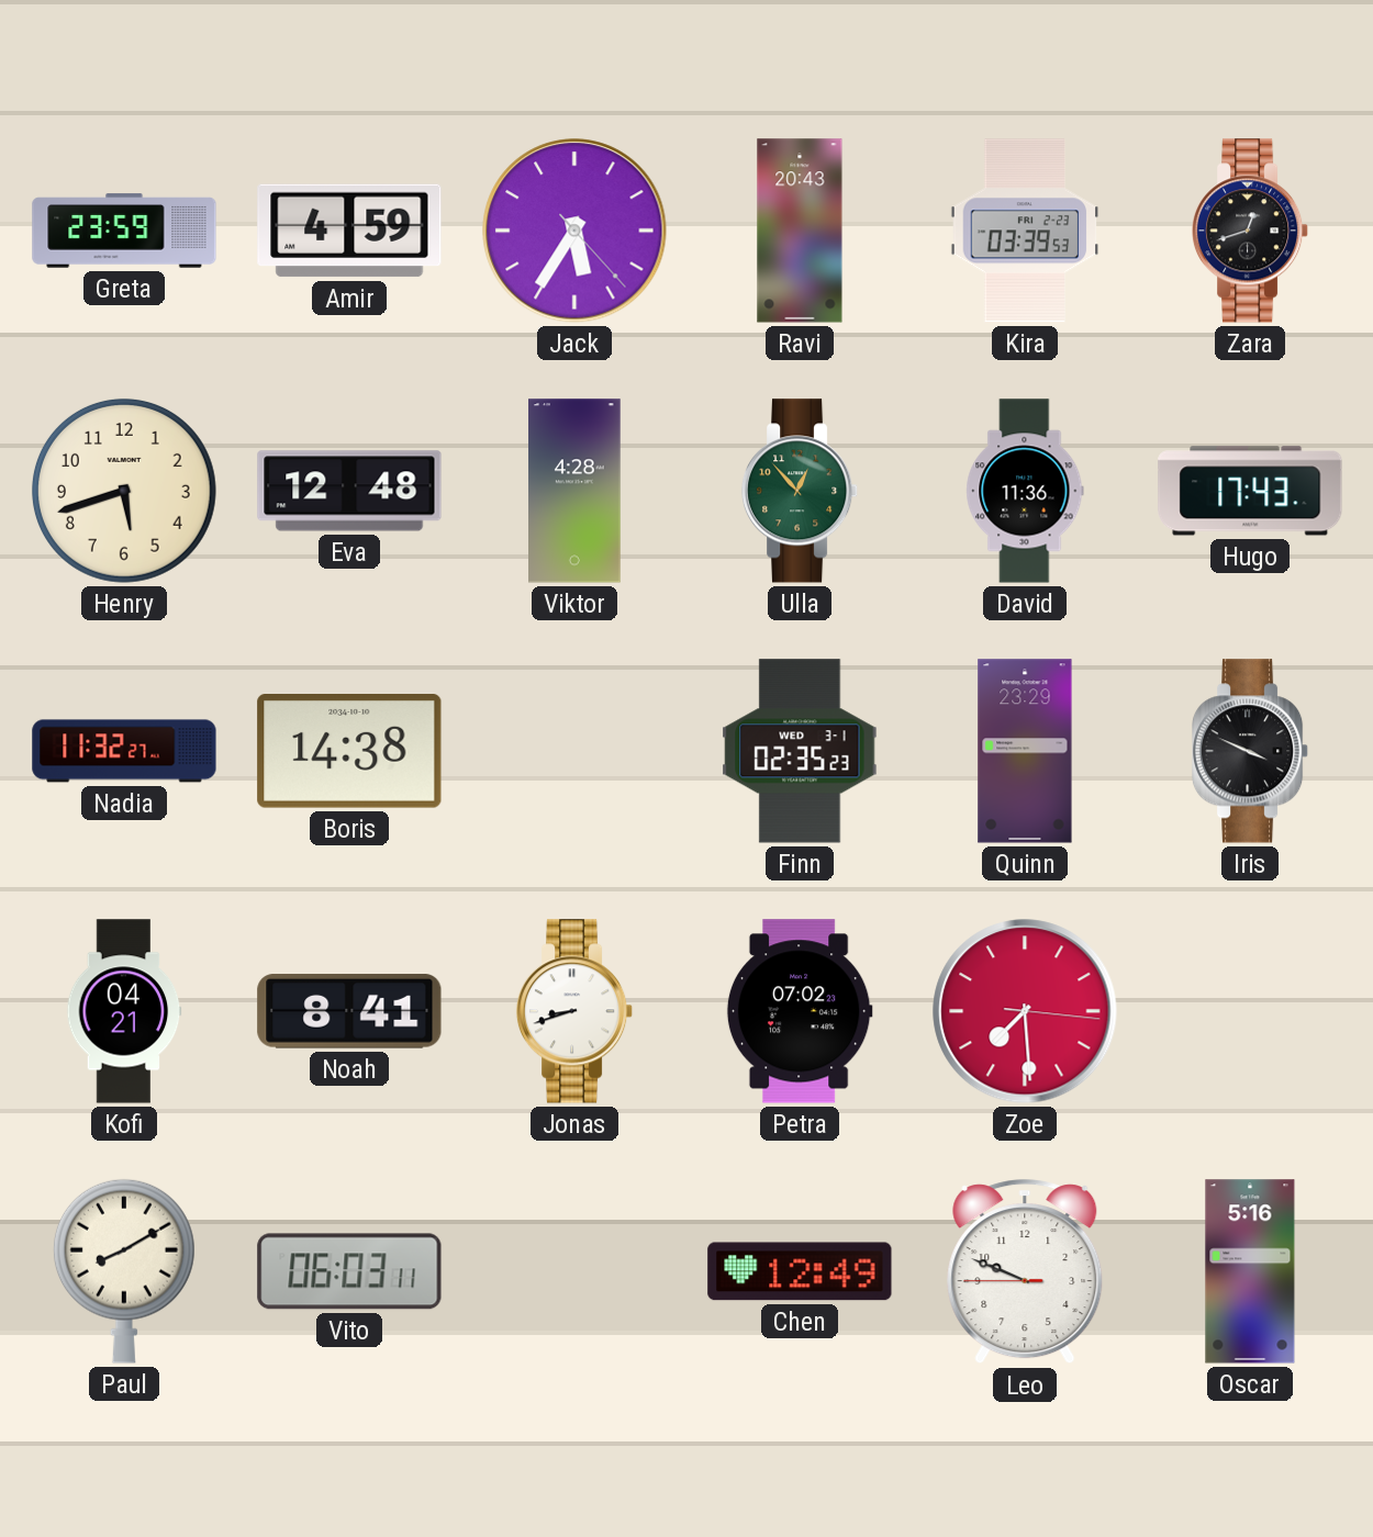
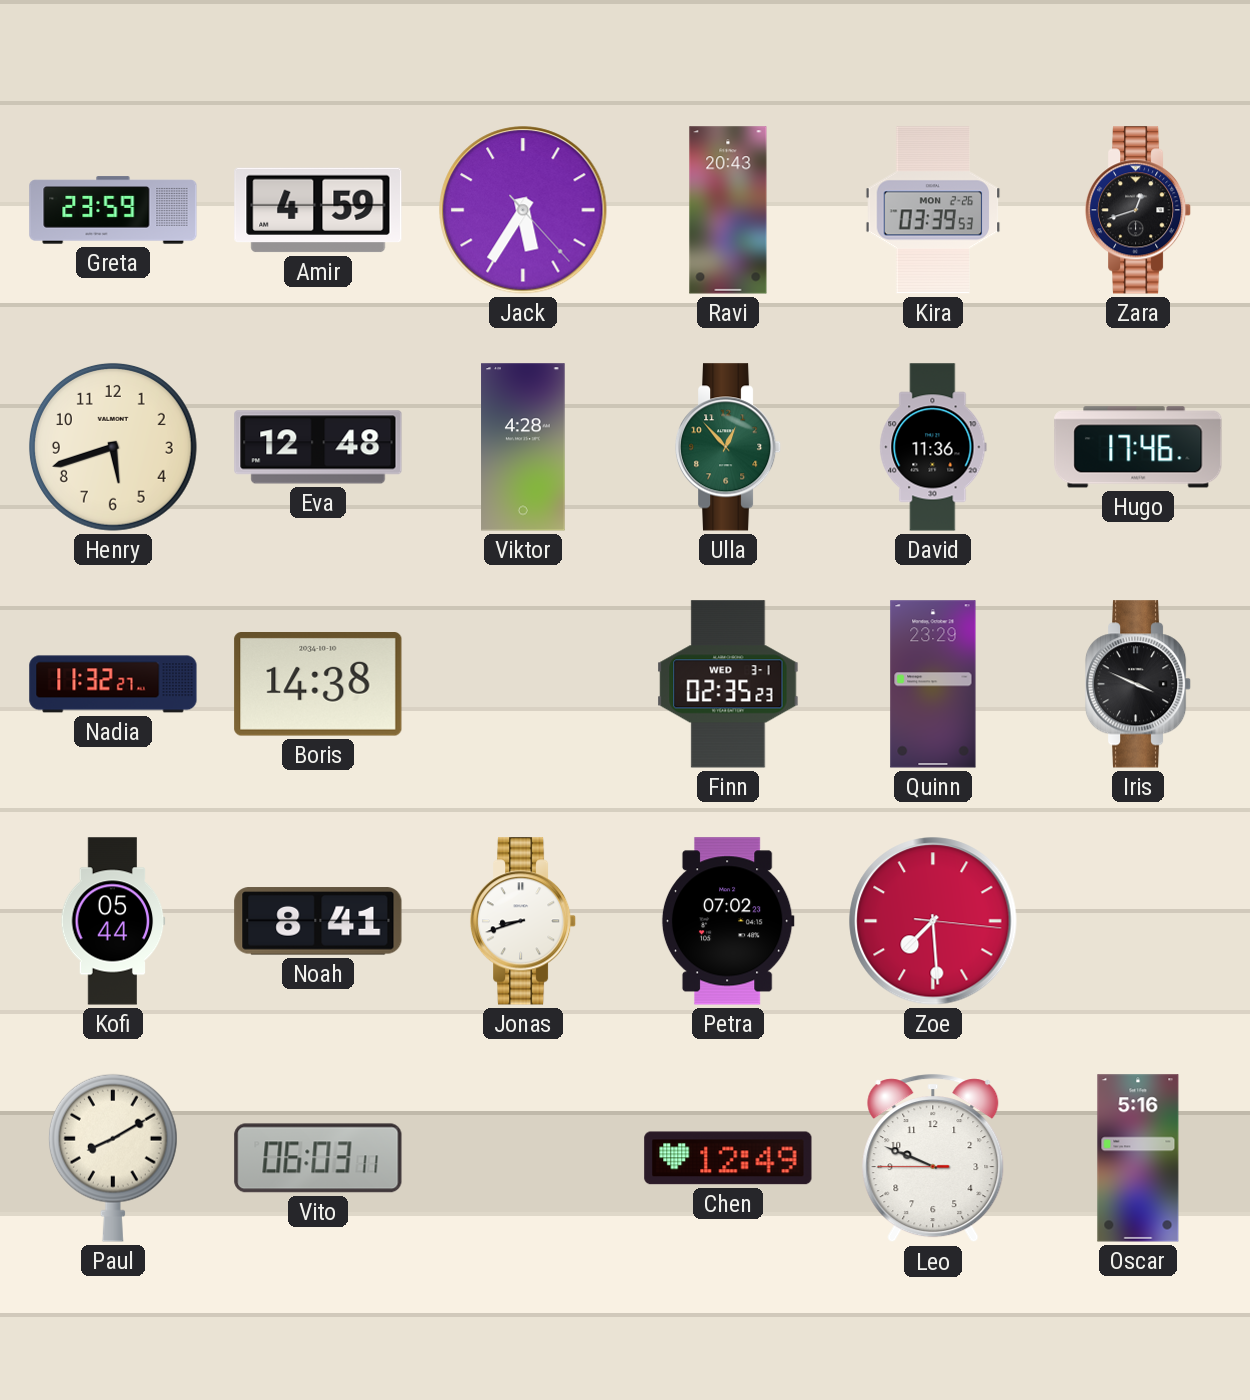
Kira date: FRI 2-23 -> MON 2-26
Hugo: 17:43 -> 17:46
Kofi: 04:21 -> 05:44
